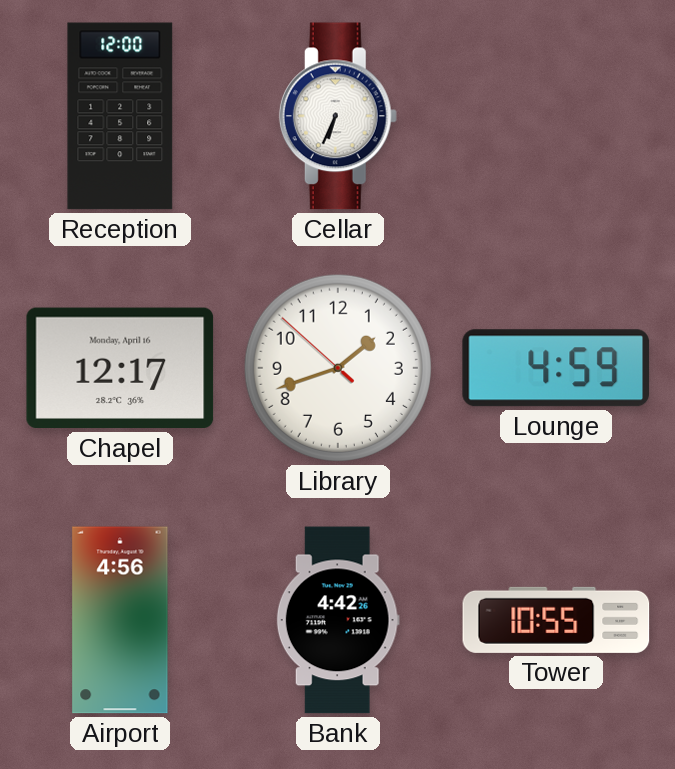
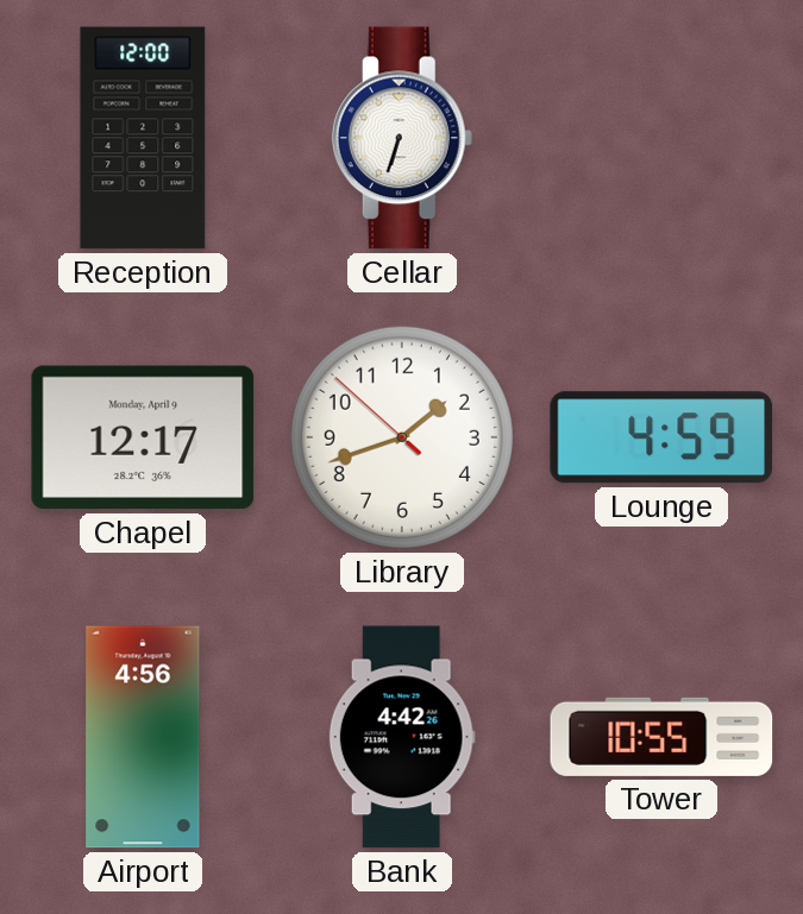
Cellar: 6:34 -> 6:33
Chapel date: Monday, April 16 -> Monday, April 9
